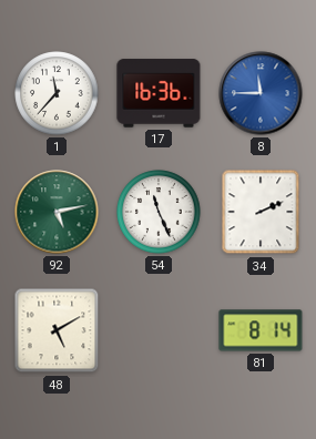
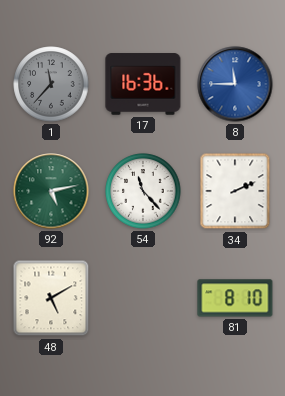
1 dial: white -> grey
54: 11:26 -> 11:23
81: 8:14 -> 8:10
